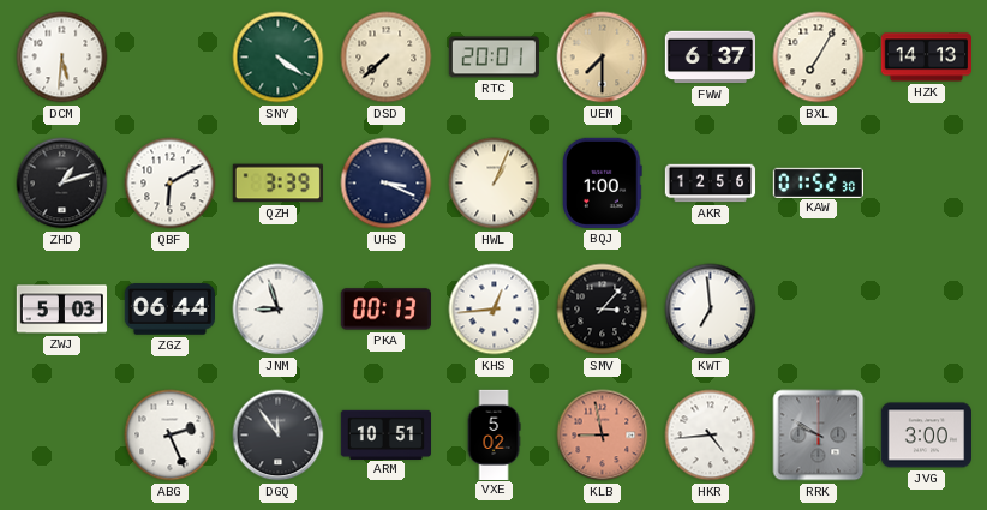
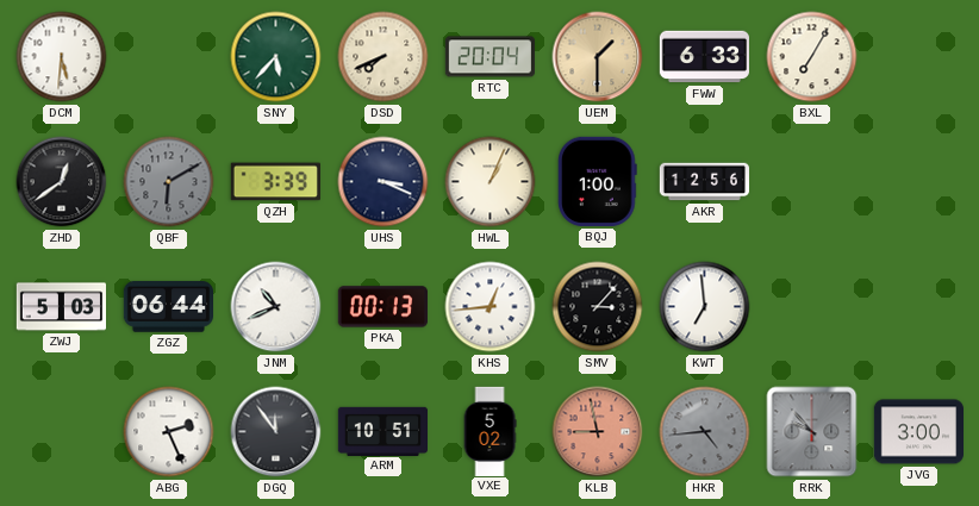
SNY: 4:21 -> 5:37
DSD: 7:38 -> 7:41
RTC: 20:01 -> 20:04
UEM: 7:30 -> 1:30
FWW: 6:37 -> 6:33
HZK: 14:13 -> none
ZHD: 1:12 -> 12:39
QBF dial: white -> grey
KAW: 01:52 -> none
JNM: 8:57 -> 10:41
HKR dial: white -> grey
RRK: 9:50 -> 9:53
